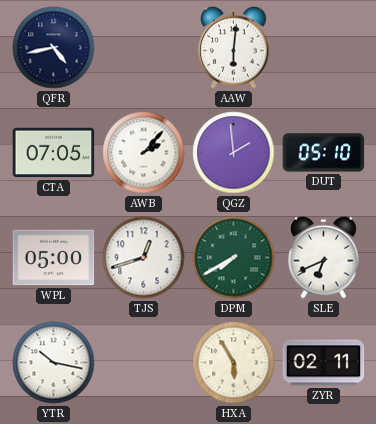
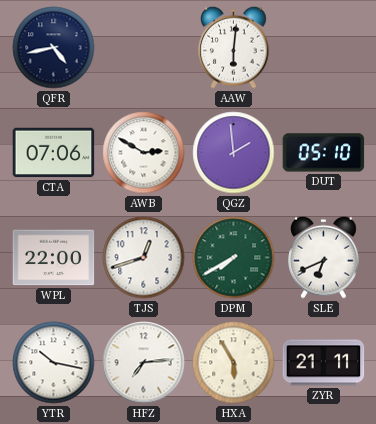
CTA: 07:05 -> 07:06
AWB: 2:07 -> 2:50
WPL: 05:00 -> 22:00
HFZ: none -> 7:14
ZYR: 02:11 -> 21:11
